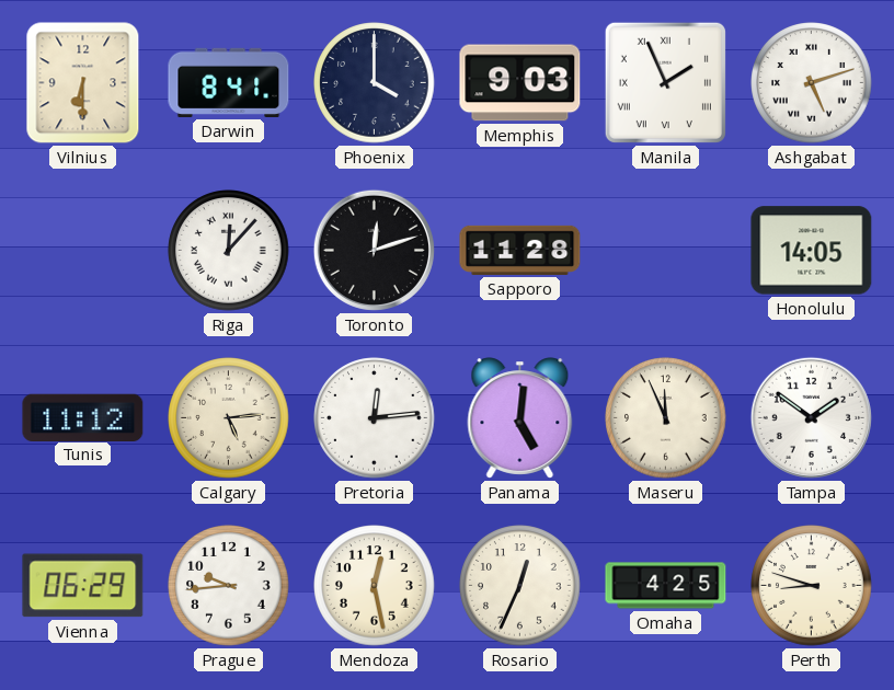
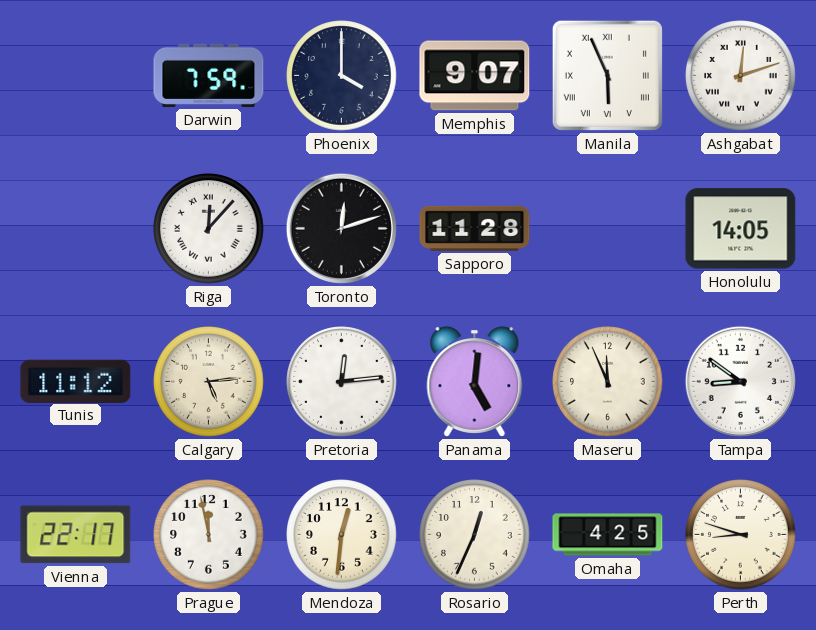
Vilnius: 6:30 -> none
Darwin: 8:41 -> 7:59
Memphis: 9:03 -> 9:07
Manila: 1:56 -> 5:56
Ashgabat: 5:12 -> 12:12
Tampa: 1:51 -> 8:51
Vienna: 06:29 -> 22:17
Prague: 9:44 -> 11:58
Mendoza: 12:28 -> 12:31
